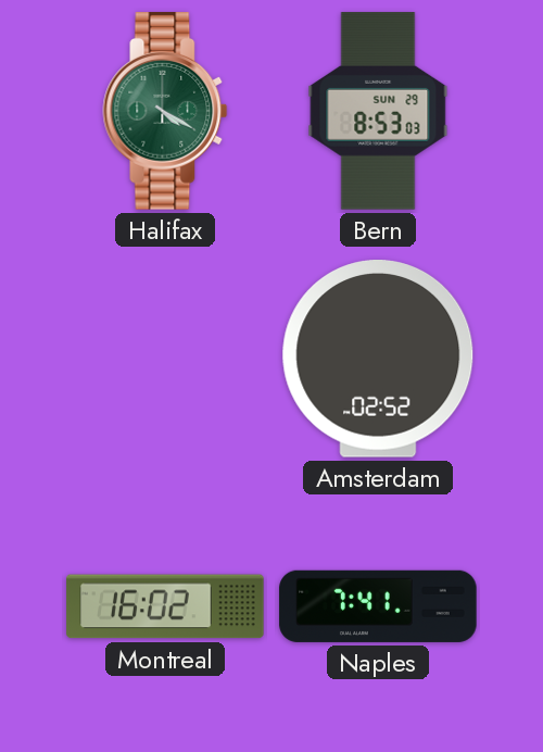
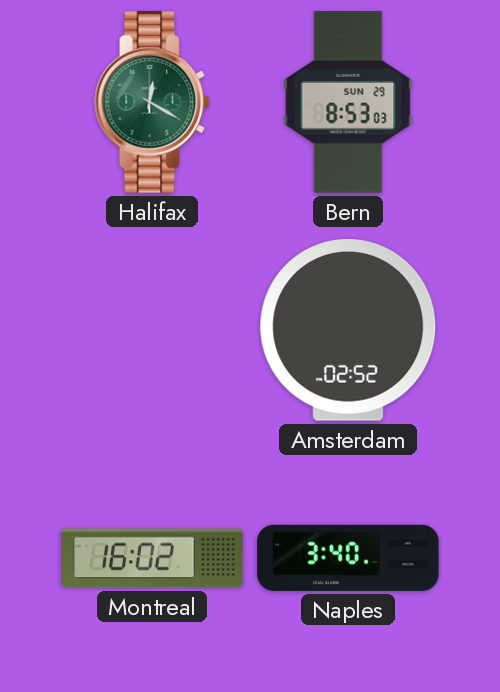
Halifax: 4:20 -> 12:20
Naples: 7:41 -> 3:40
